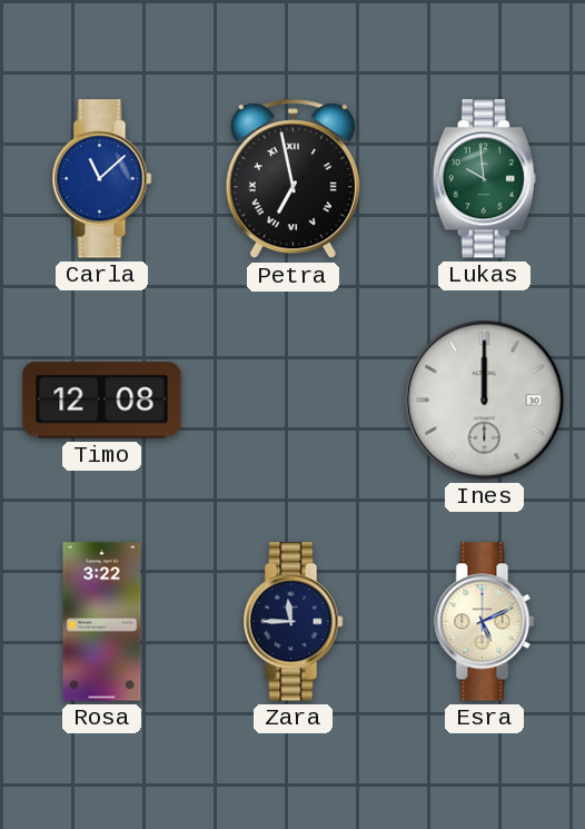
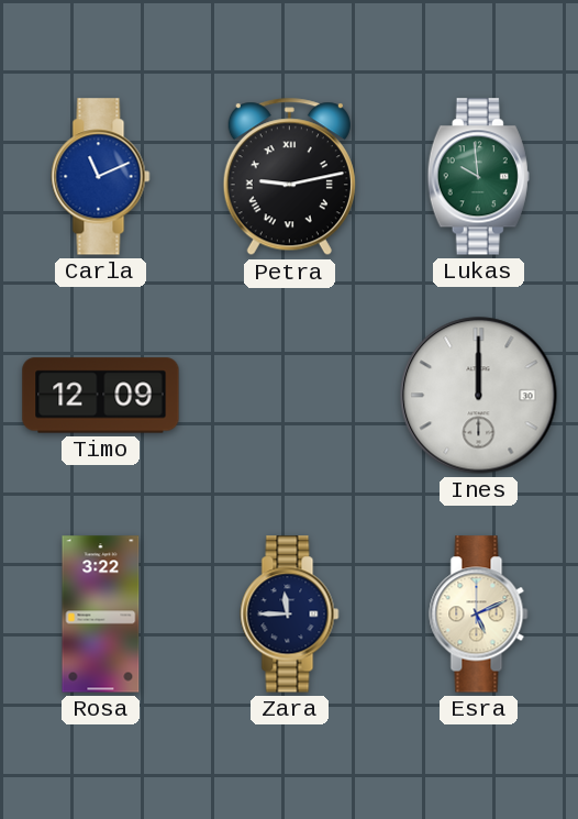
Carla: 11:08 -> 11:11
Petra: 6:58 -> 9:13
Timo: 12:08 -> 12:09
